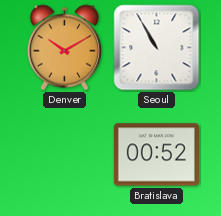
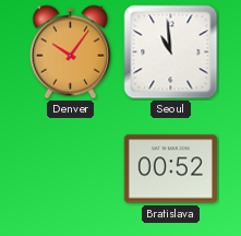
Denver: 10:10 -> 10:06
Seoul: 10:55 -> 10:59
